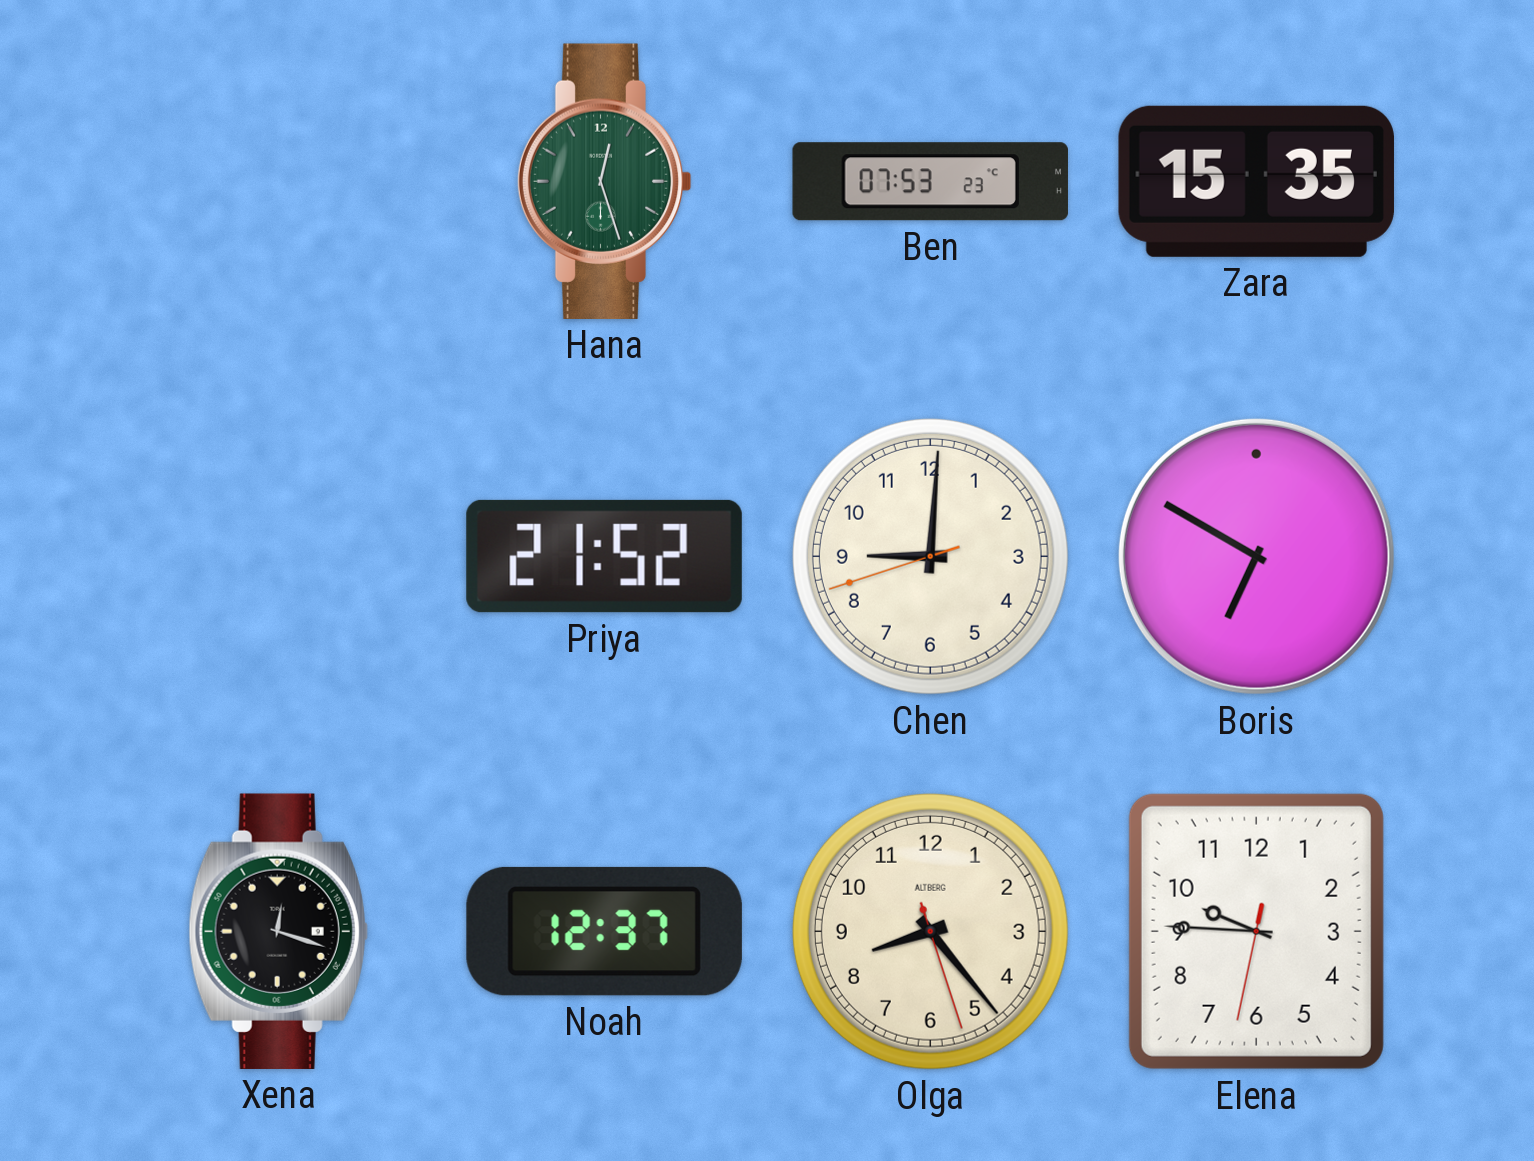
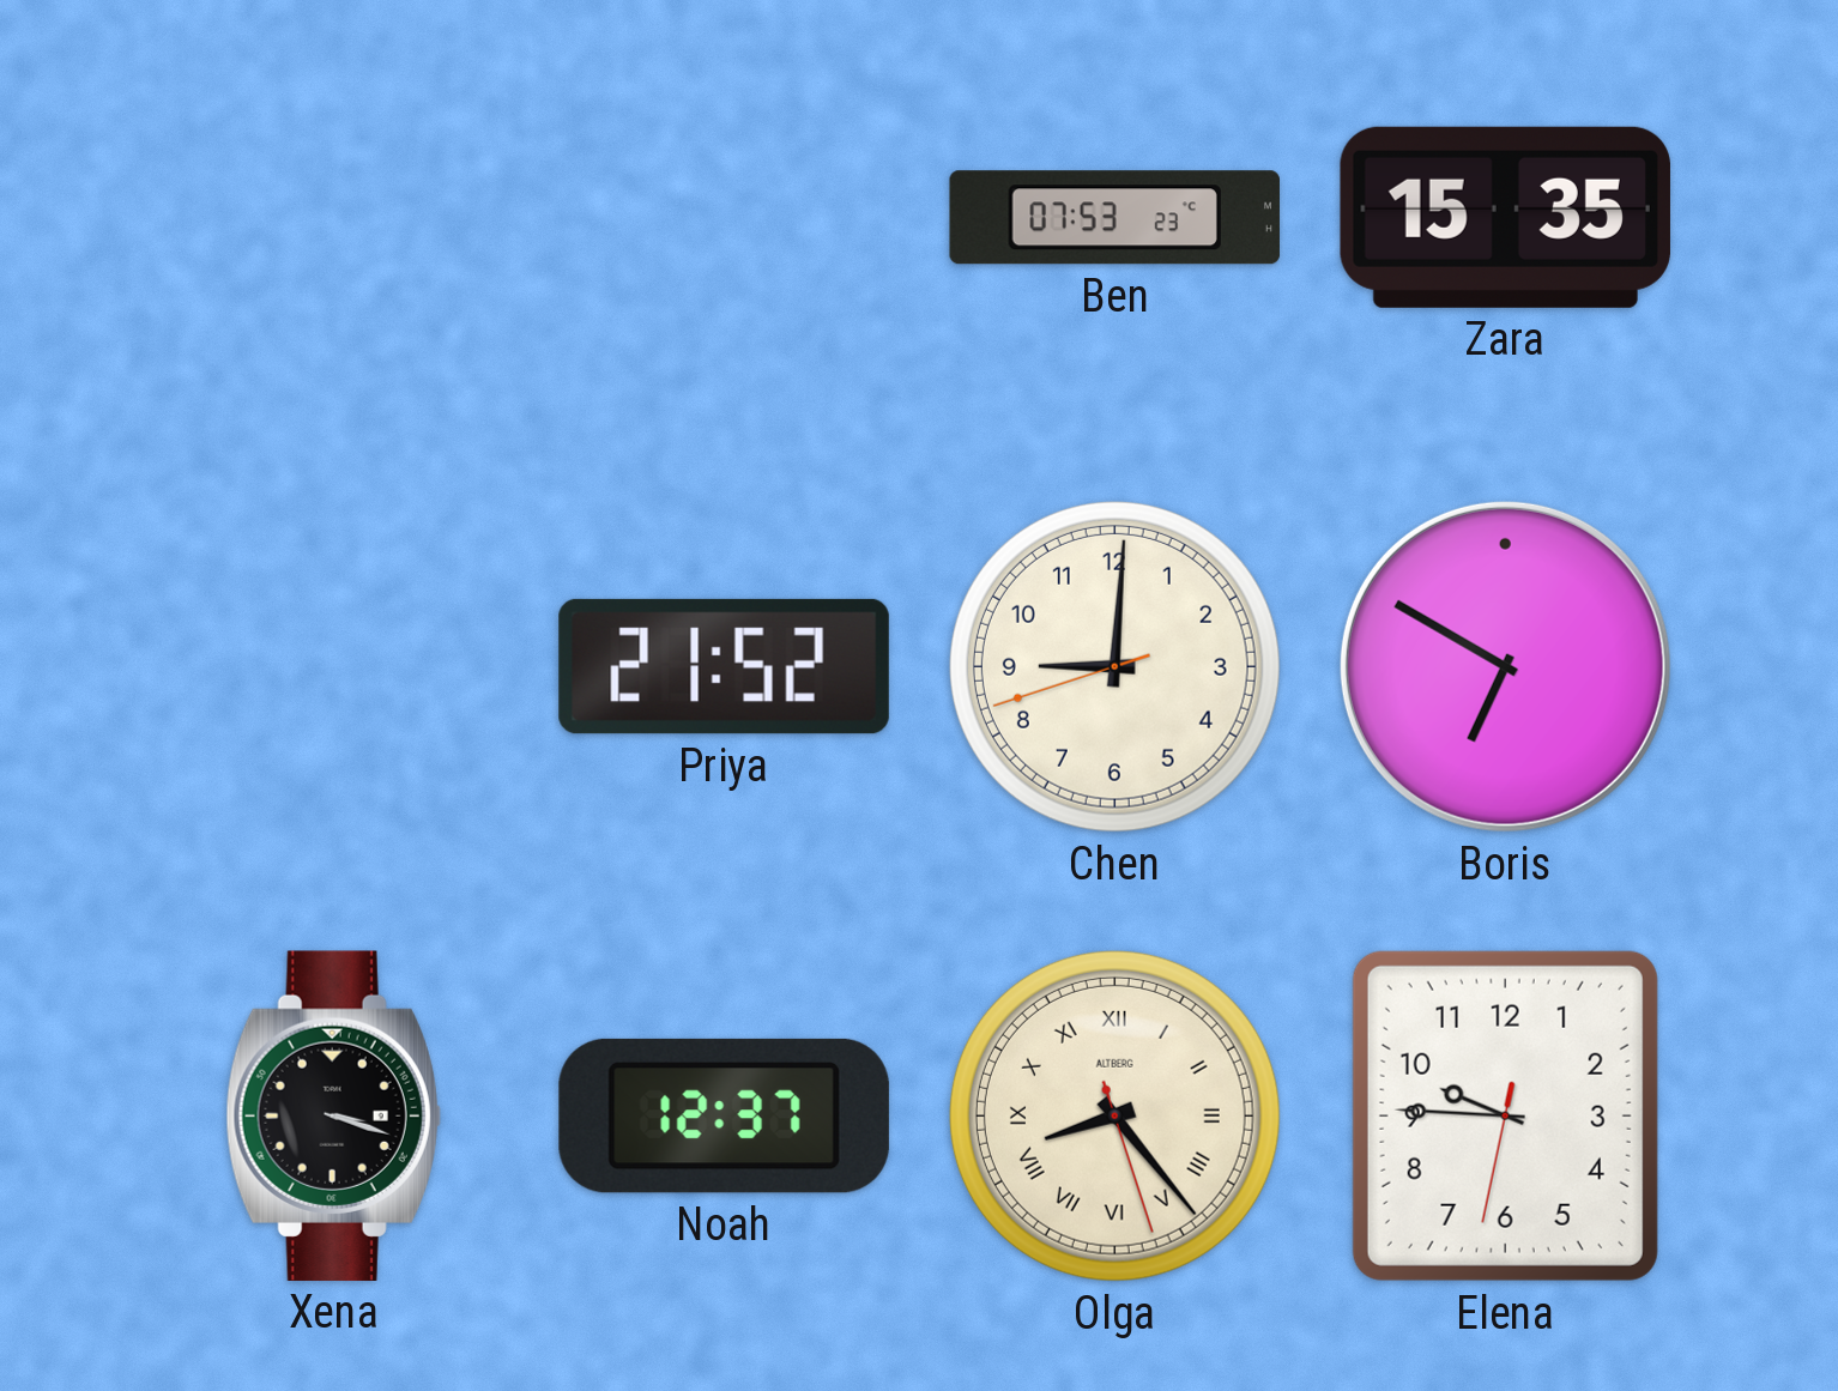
Hana: 12:27 -> none
Xena: 12:18 -> 3:18
Olga numerals: Arabic -> Roman
